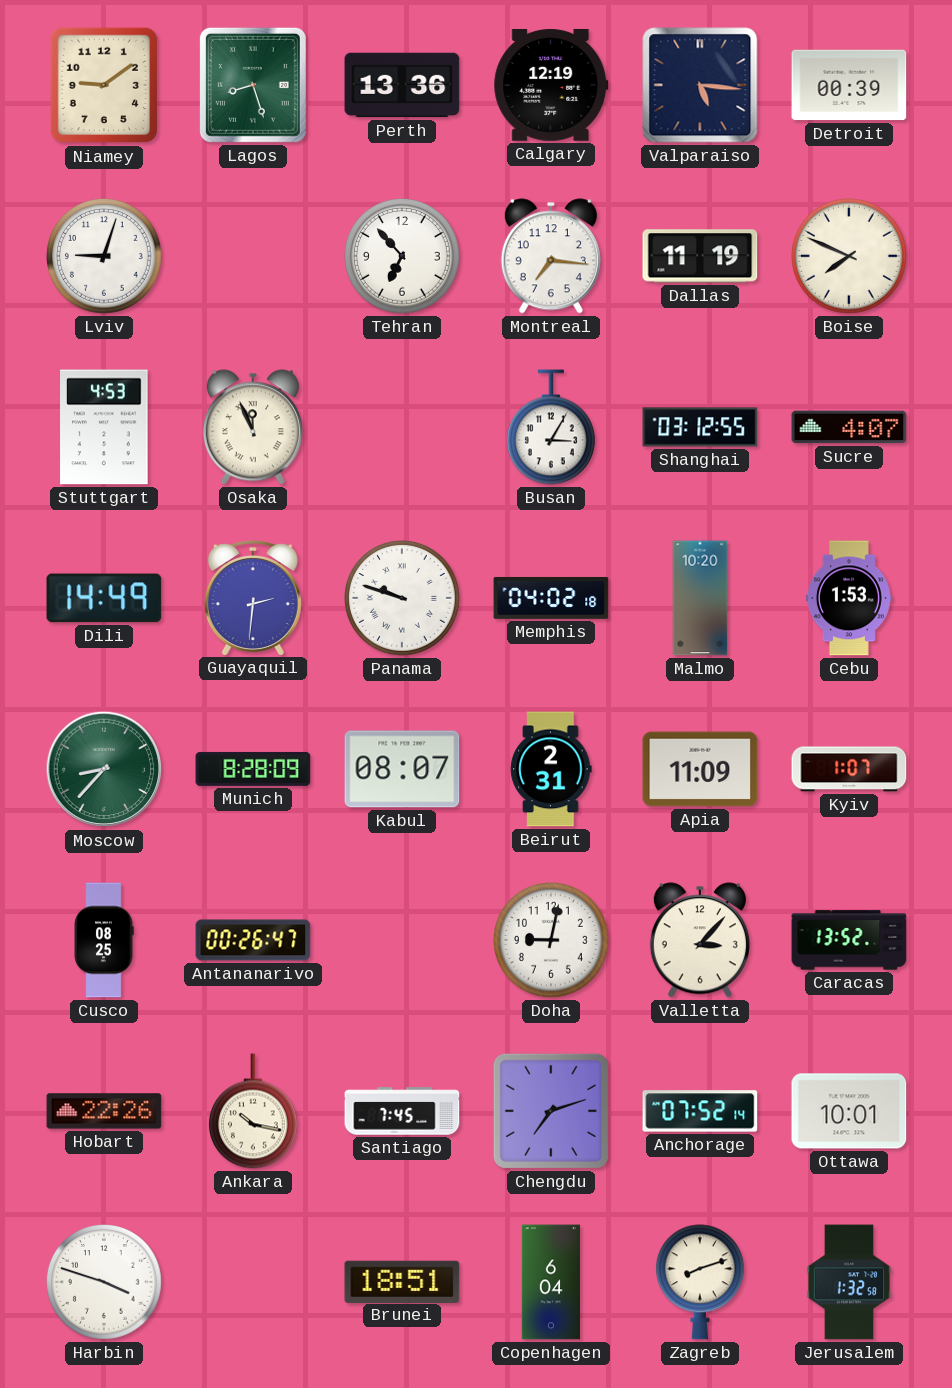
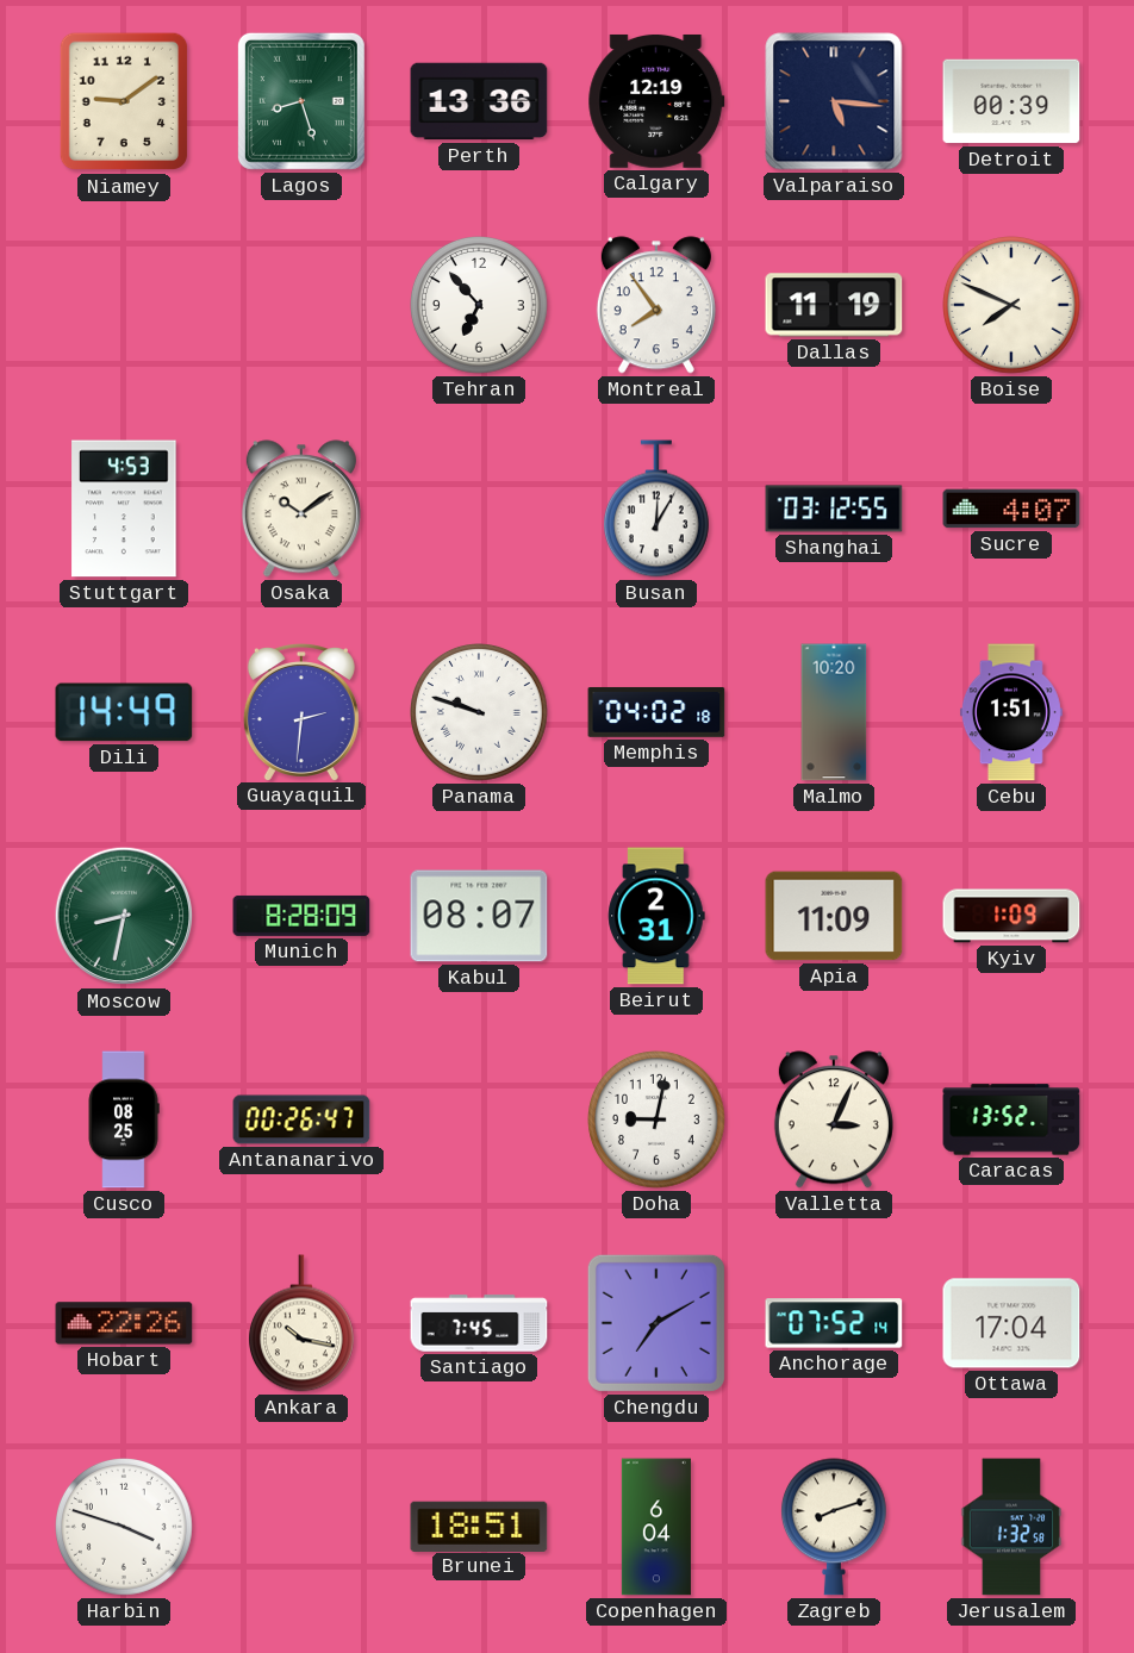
Lviv: 9:03 -> none
Montreal: 7:16 -> 7:54
Osaka: 11:56 -> 10:09
Busan: 3:05 -> 12:05
Cebu: 1:53 -> 1:51
Moscow: 8:37 -> 8:32
Kyiv: 1:07 -> 1:09
Valletta: 3:07 -> 3:04
Chengdu: 7:12 -> 7:10
Ottawa: 10:01 -> 17:04
